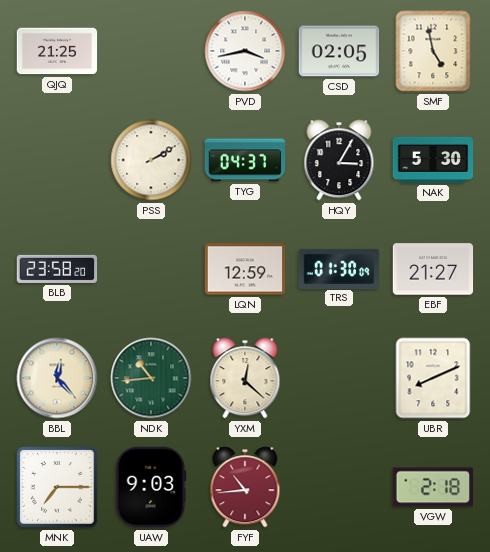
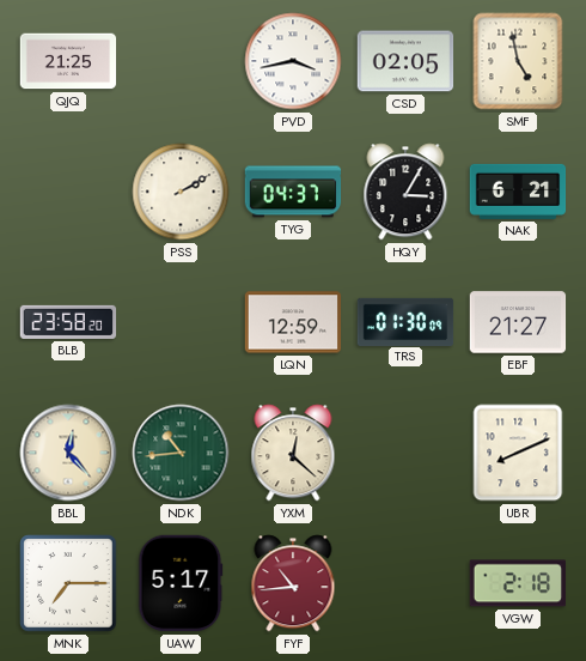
NAK: 5:30 -> 6:21
UAW: 9:03 -> 5:17
